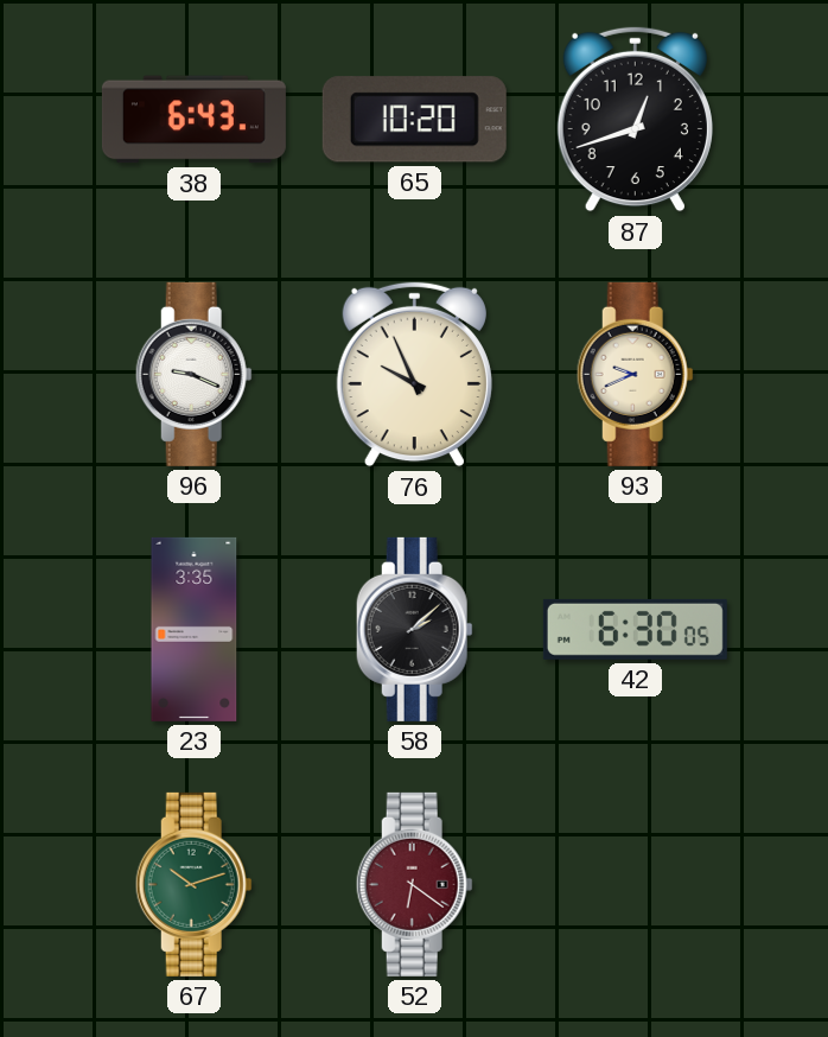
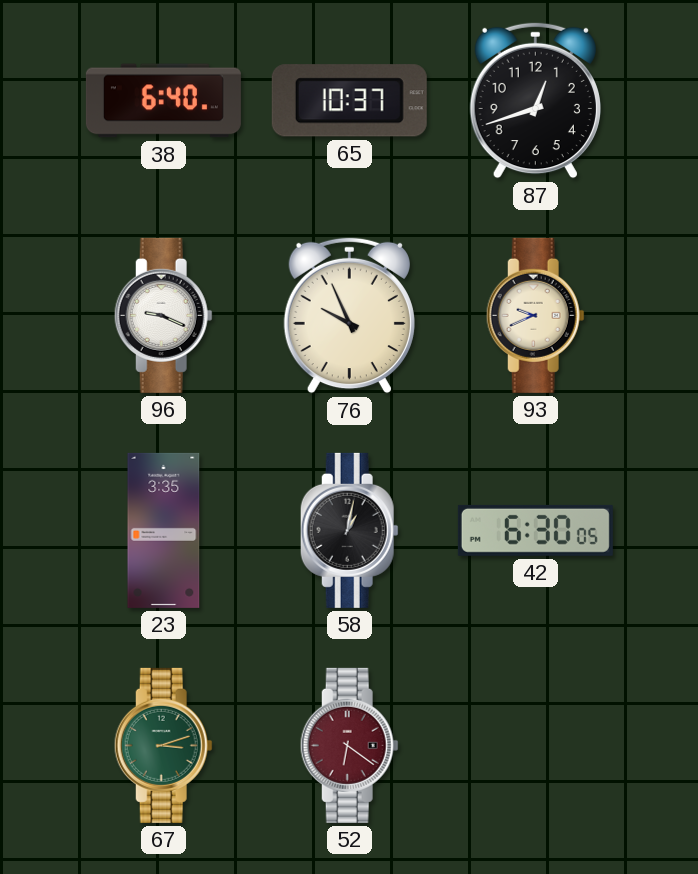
38: 6:43 -> 6:40
65: 10:20 -> 10:37
58: 2:08 -> 1:02
67: 10:12 -> 3:12
